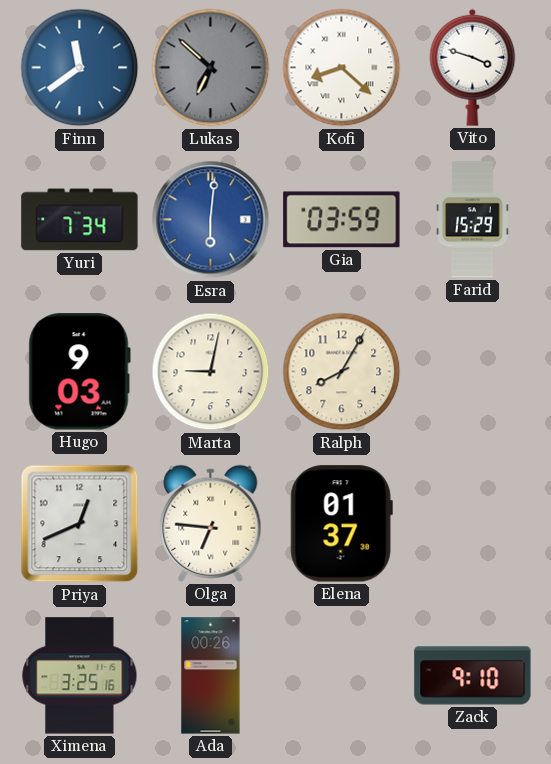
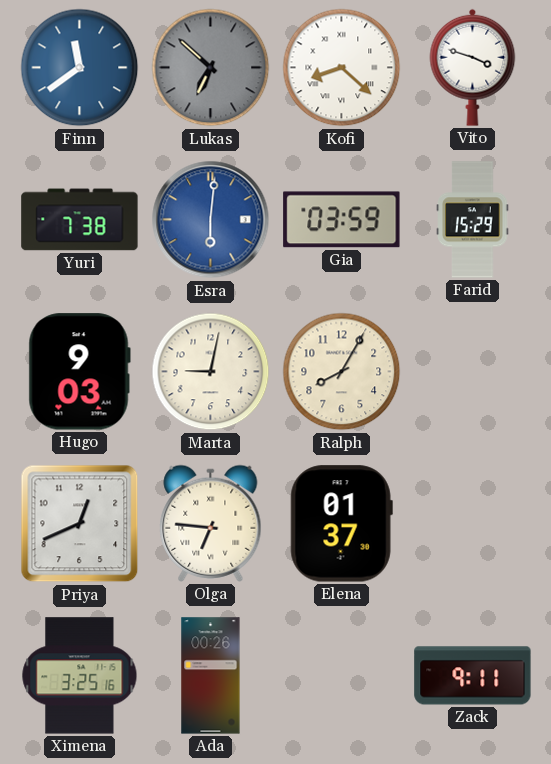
Yuri: 7:34 -> 7:38
Zack: 9:10 -> 9:11
